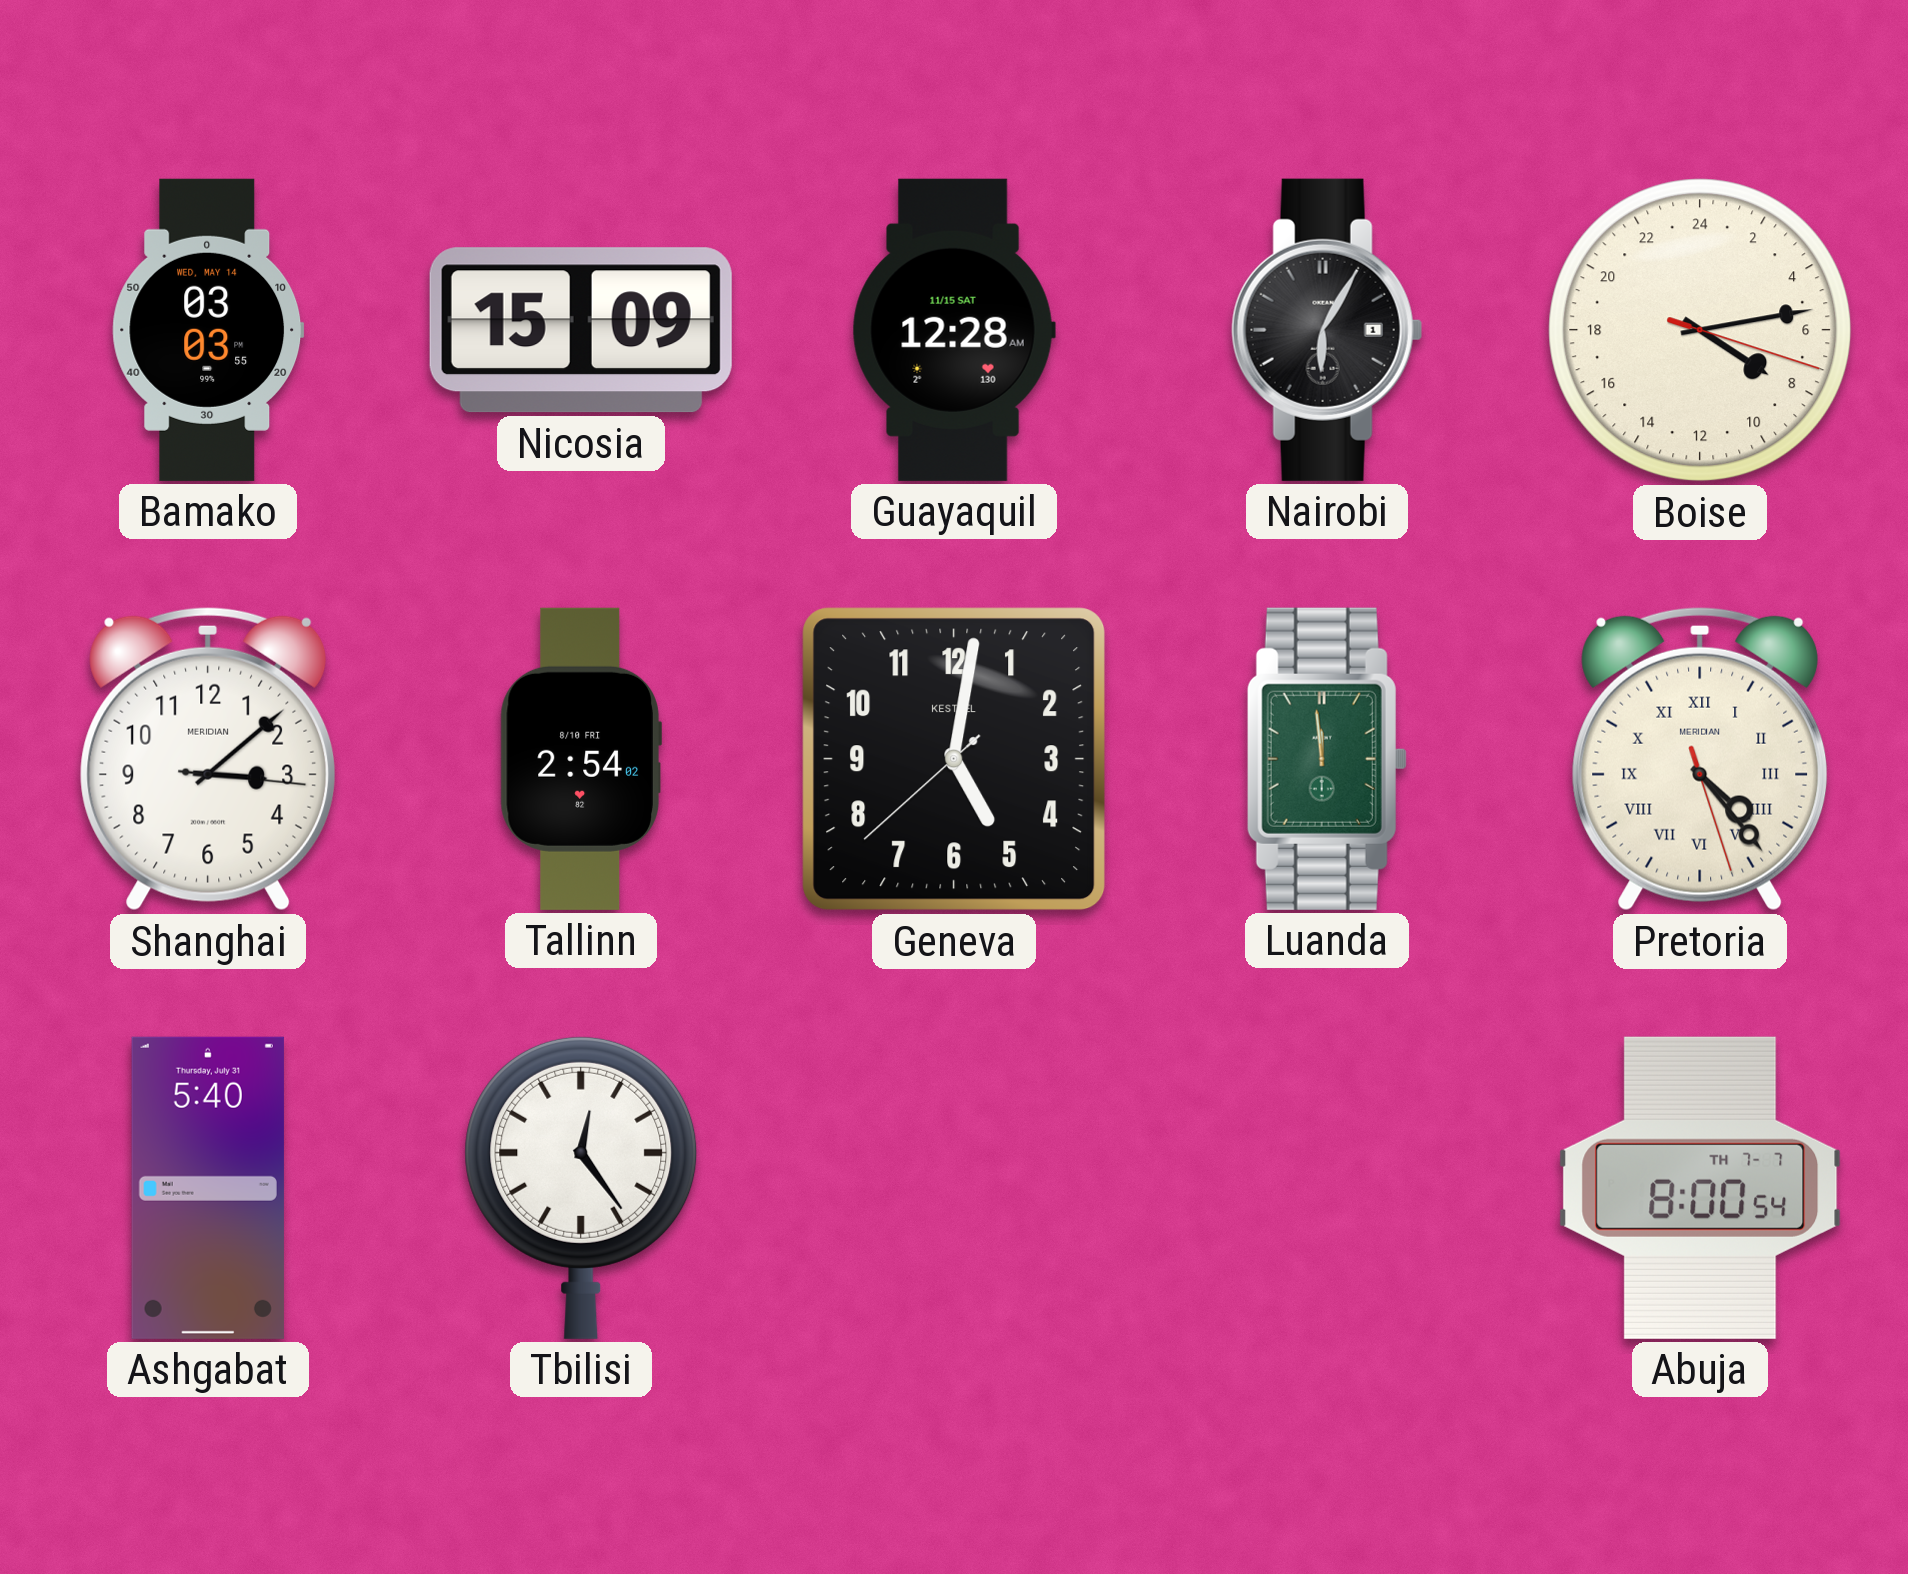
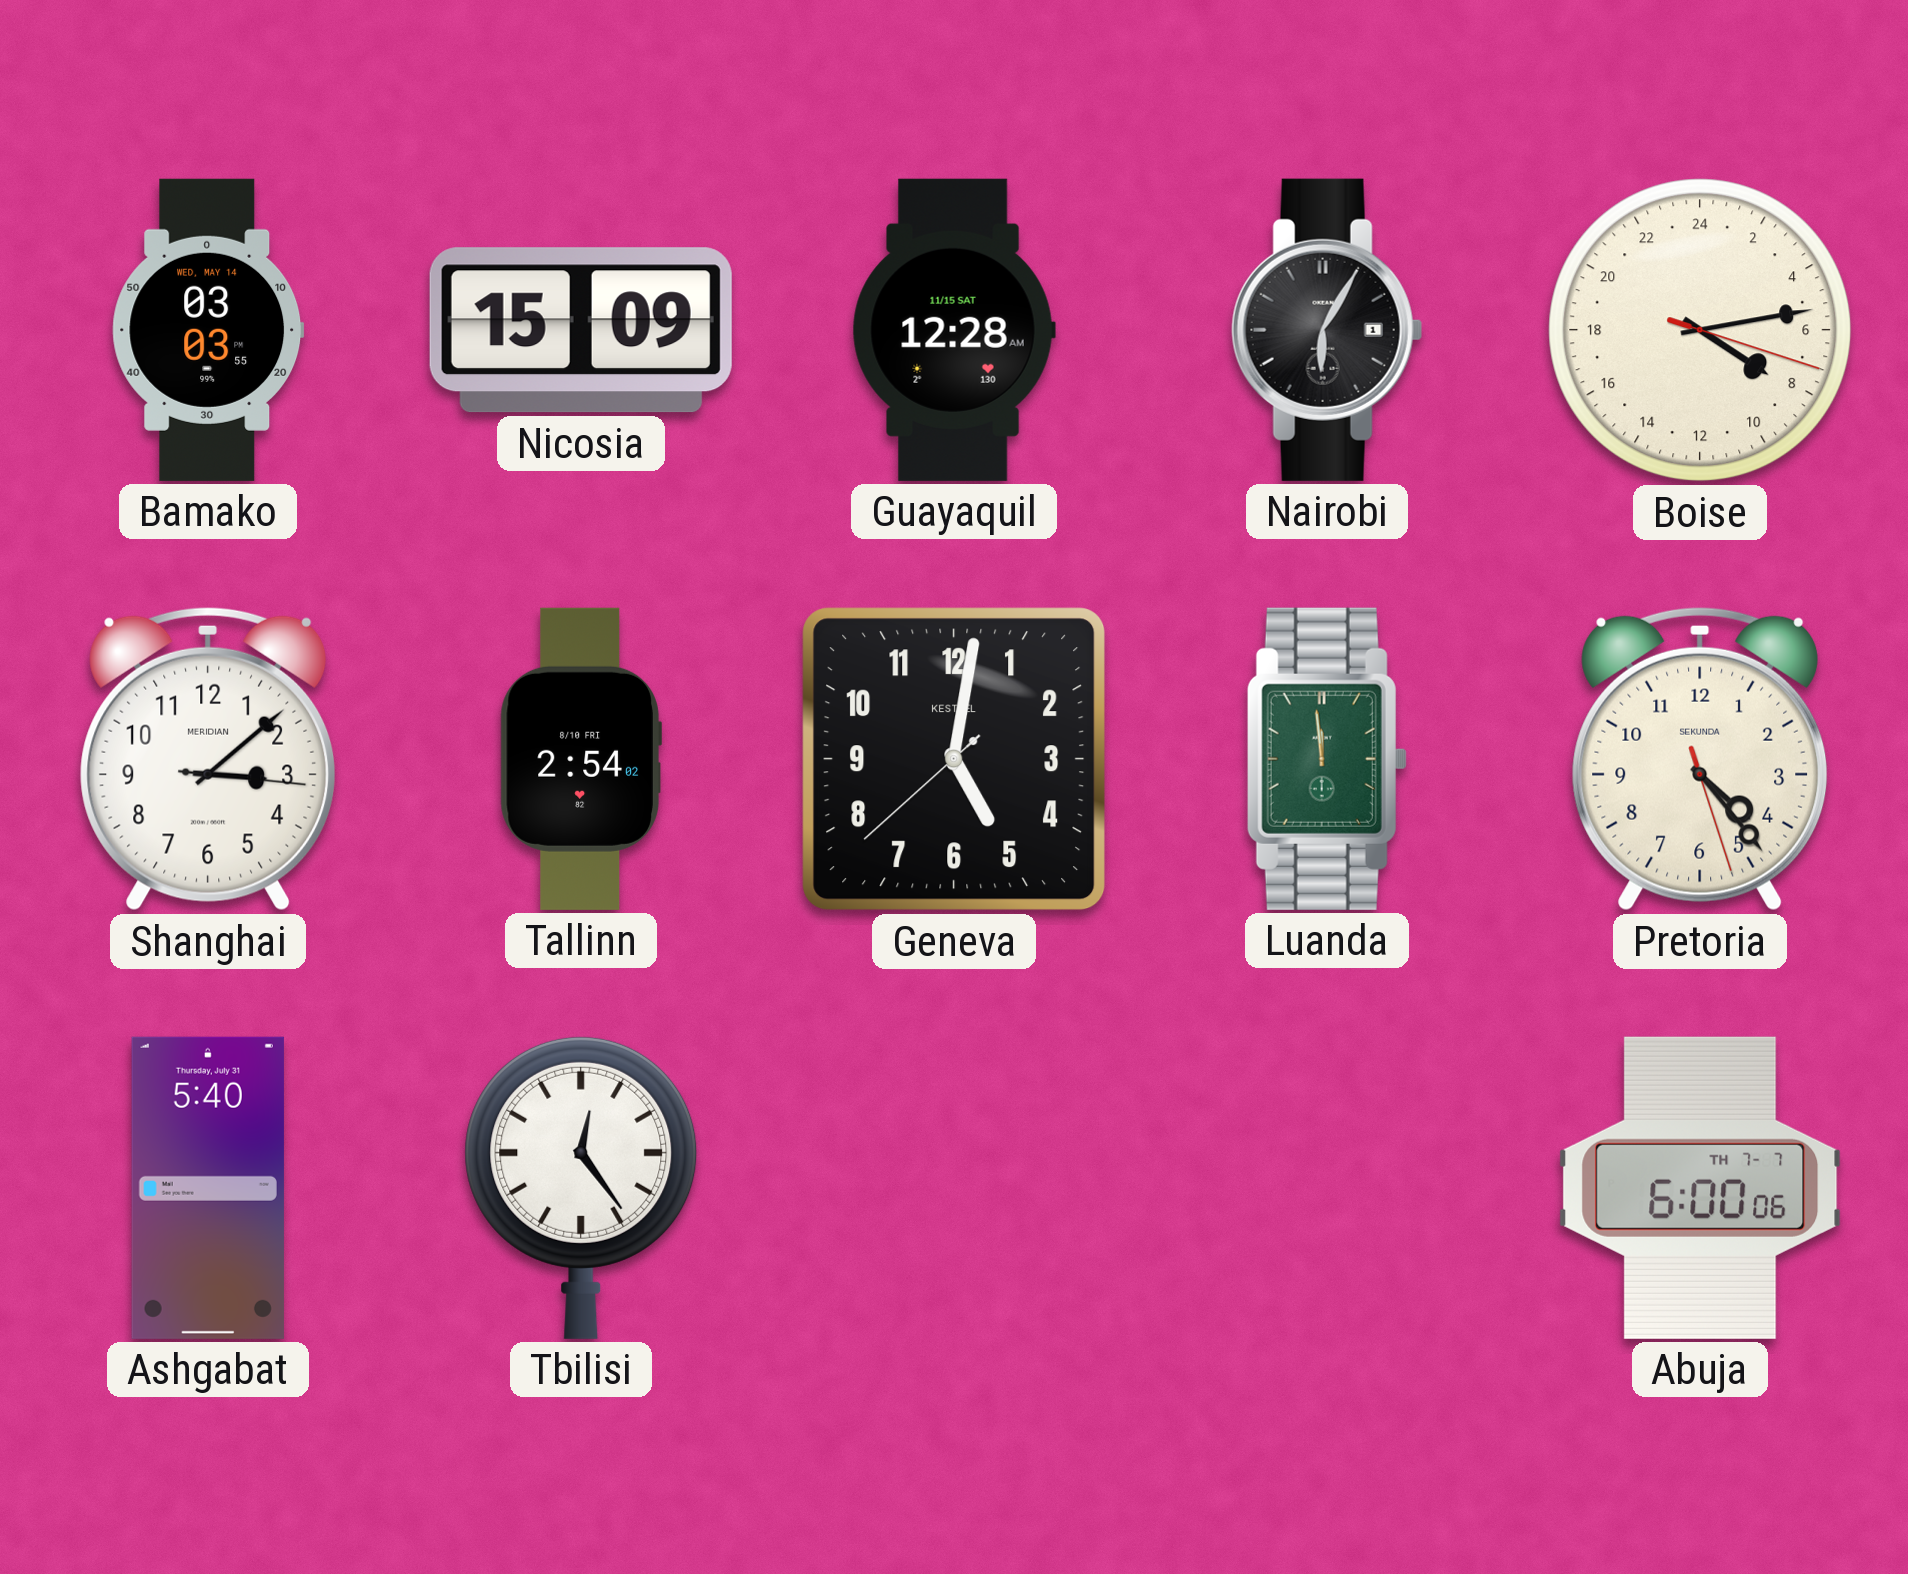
Pretoria numerals: Roman -> Arabic
Pretoria brand: MERIDIAN -> SEKUNDA
Abuja: 8:00 -> 6:00
